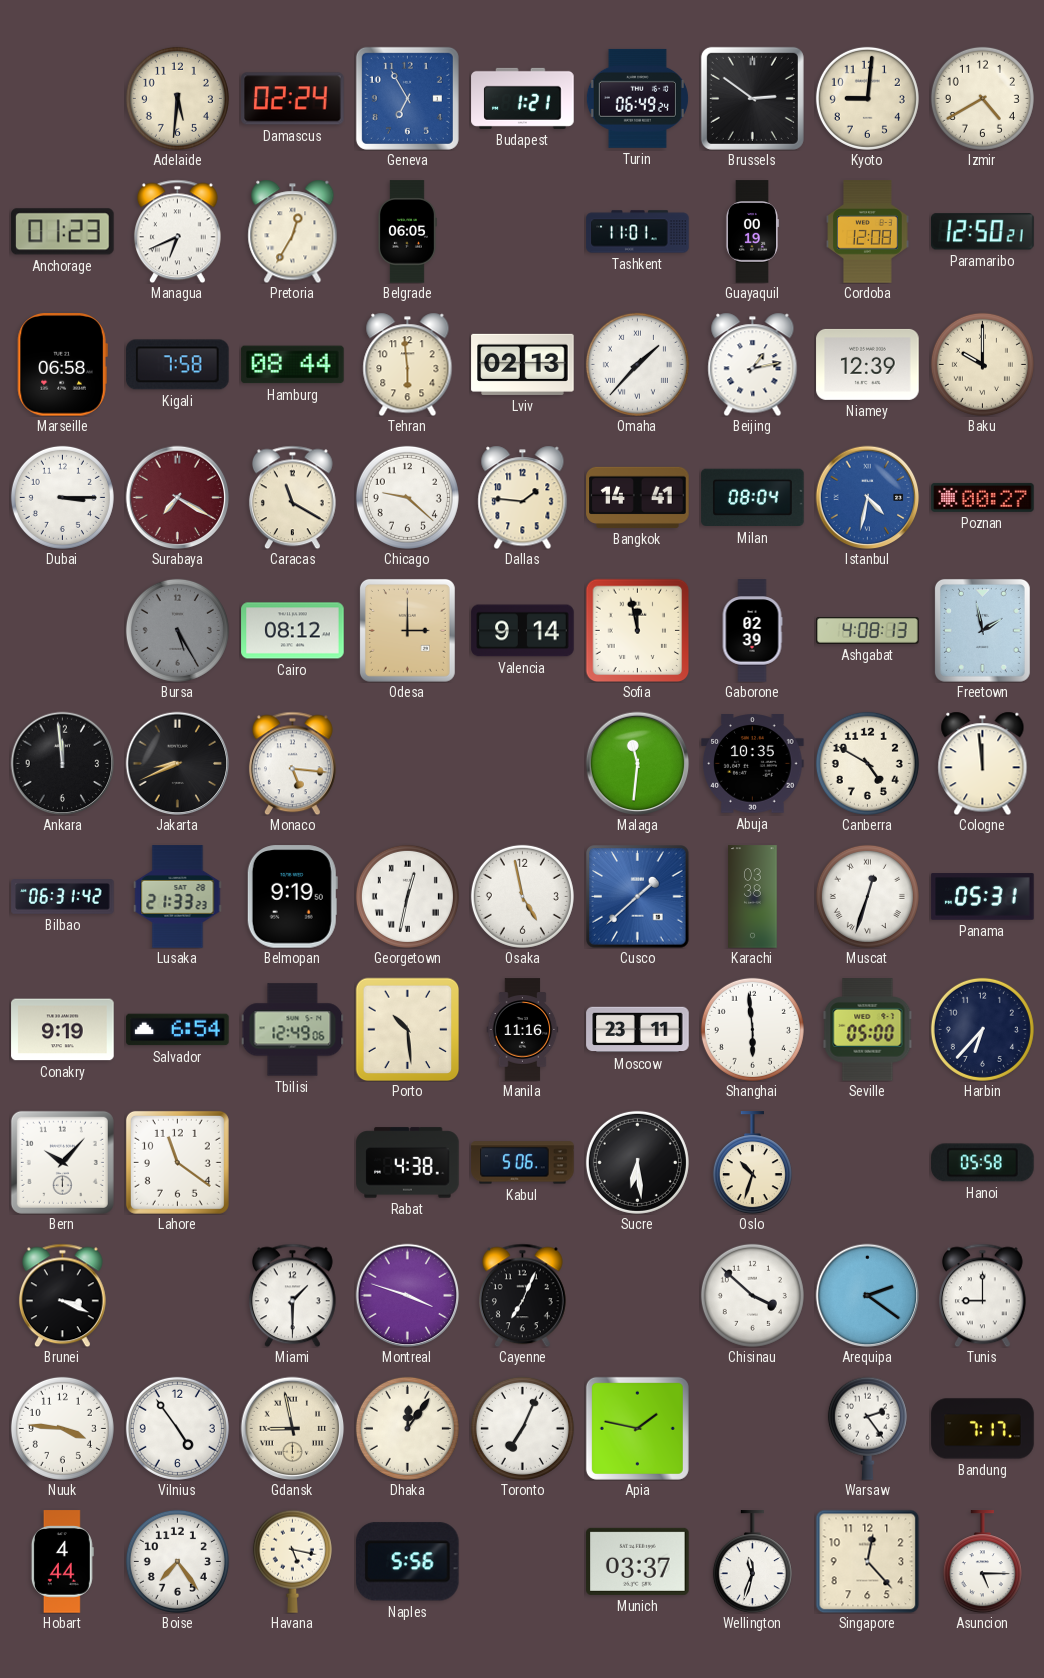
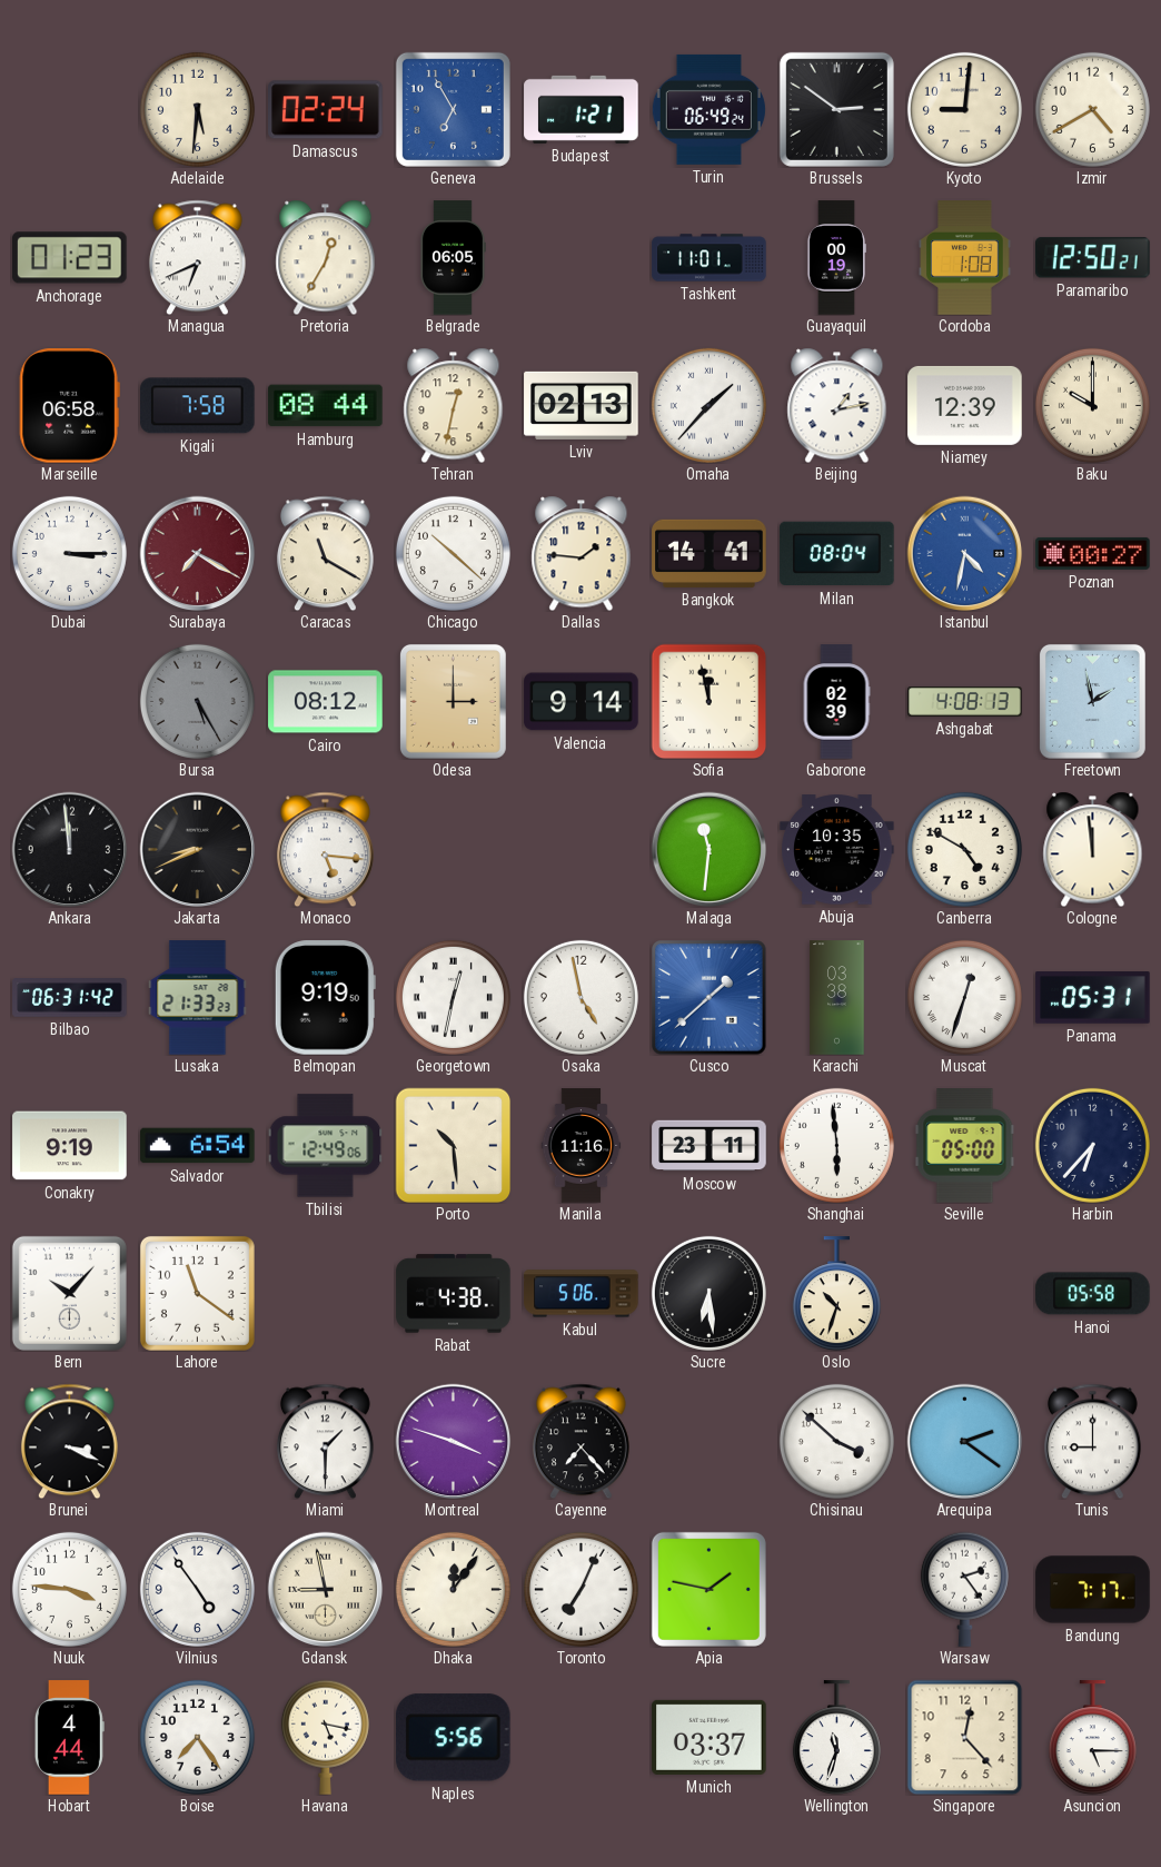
Cordoba: 12:08 -> 1:08
Tehran: 5:59 -> 12:32
Chicago: 9:22 -> 10:22
Cayenne: 7:04 -> 7:23
